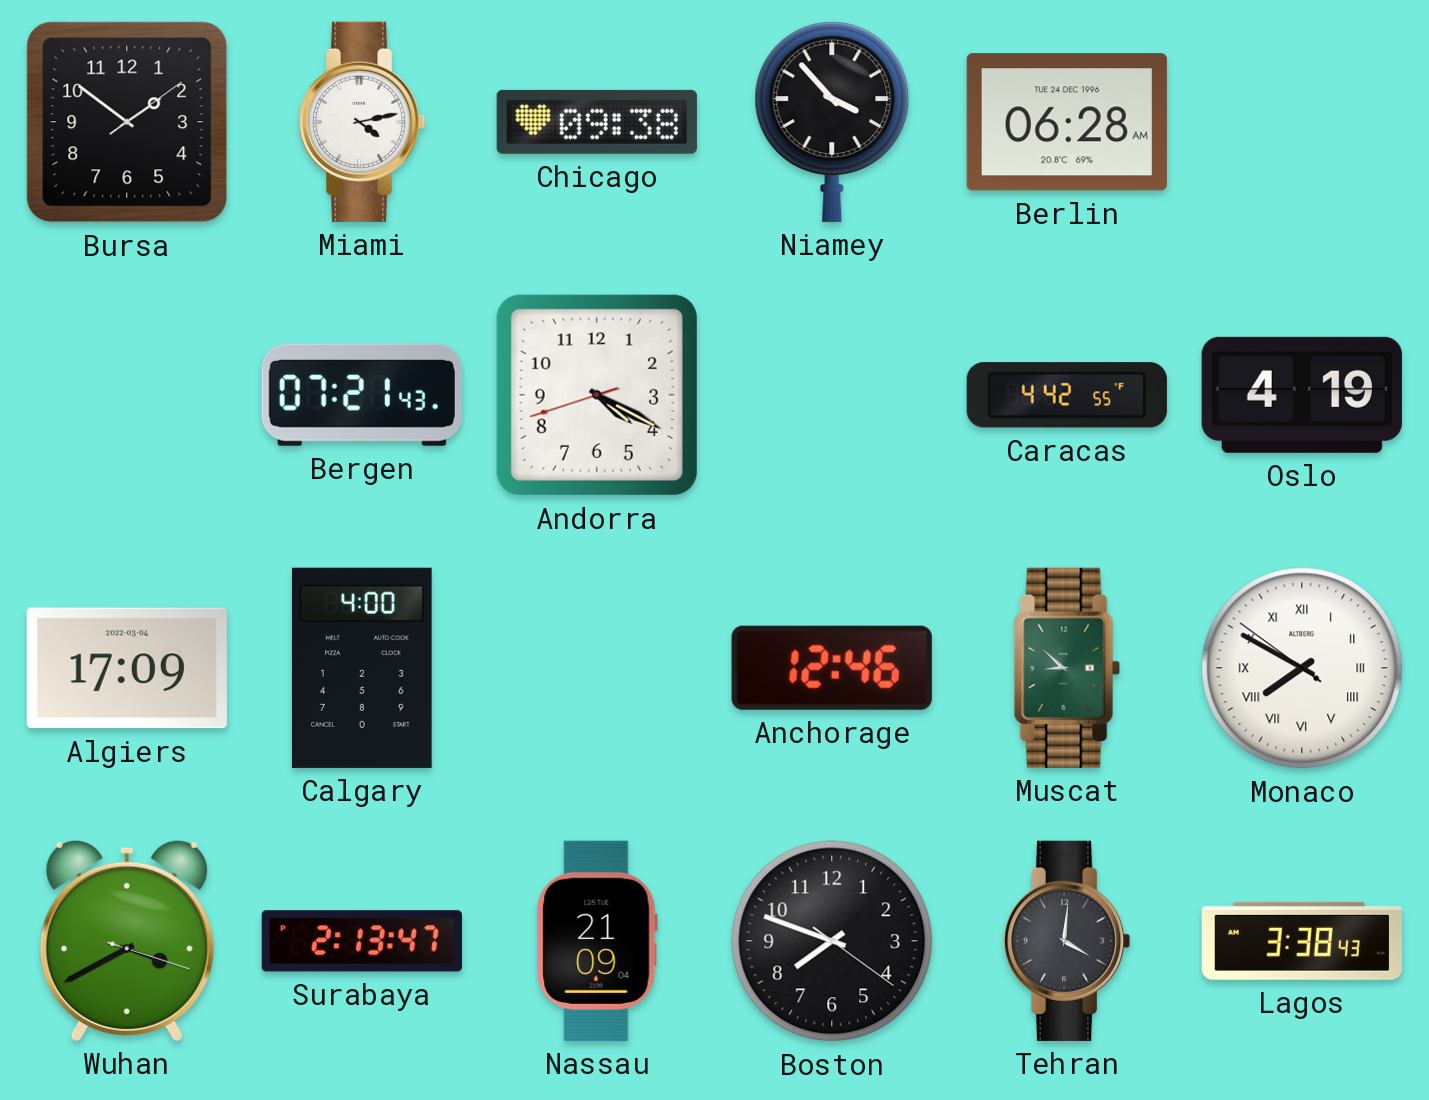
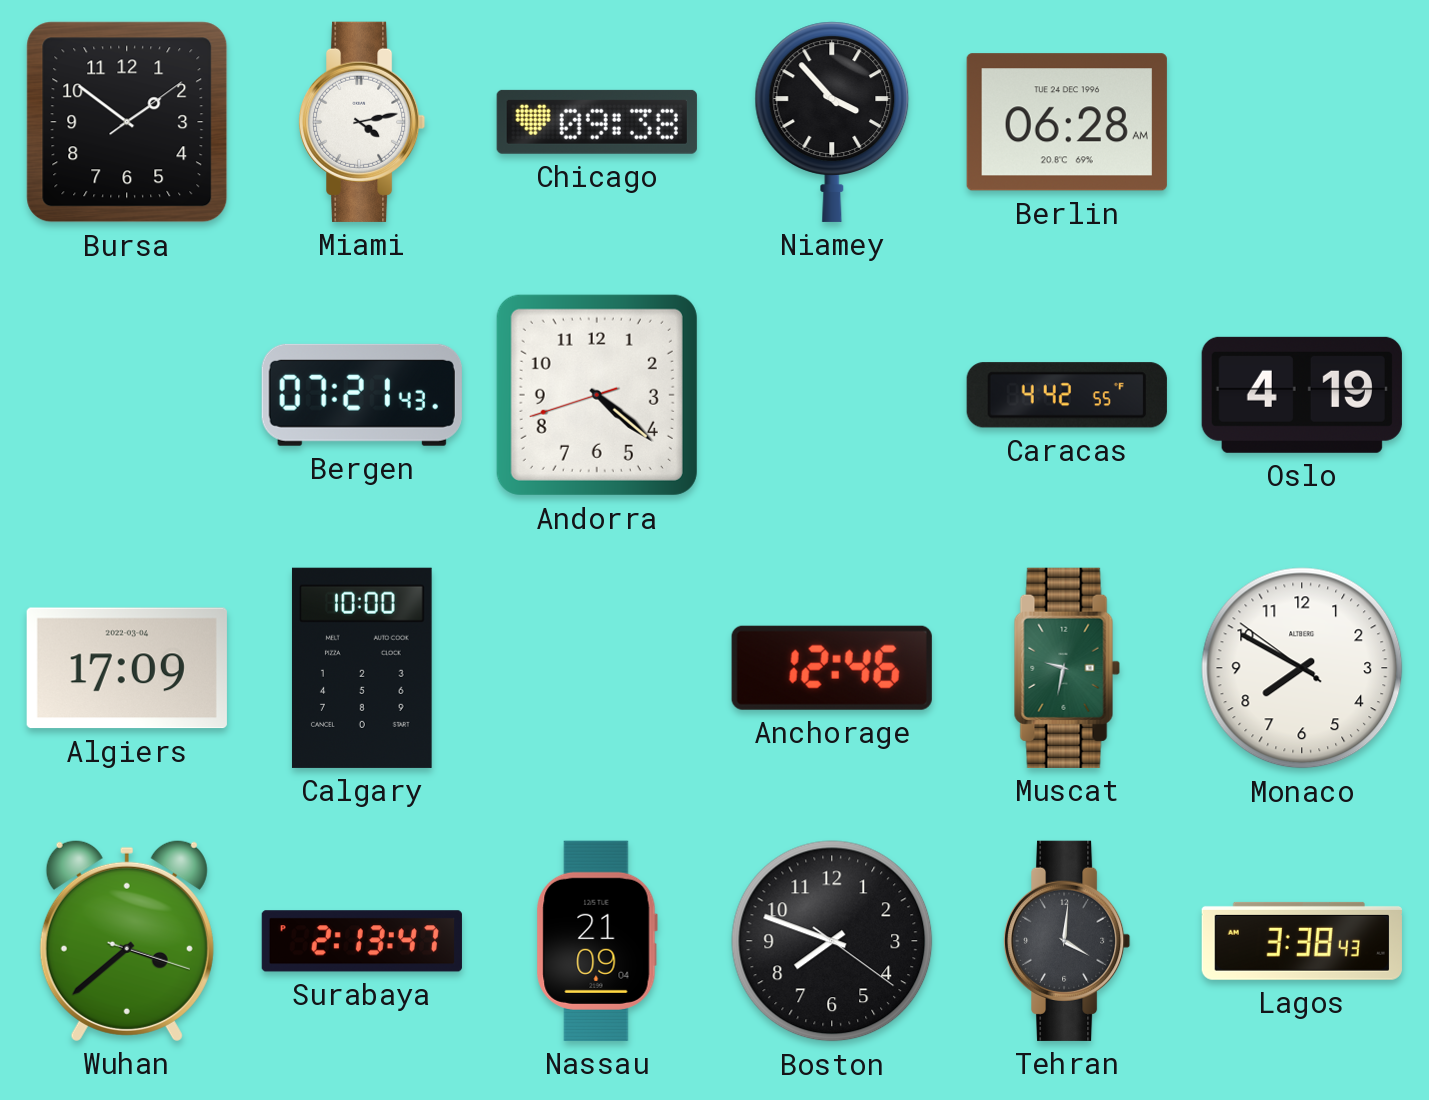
Andorra: 4:19 -> 4:21
Calgary: 4:00 -> 10:00
Muscat: 8:52 -> 9:32
Monaco numerals: Roman -> Arabic
Wuhan: 3:40 -> 3:38
